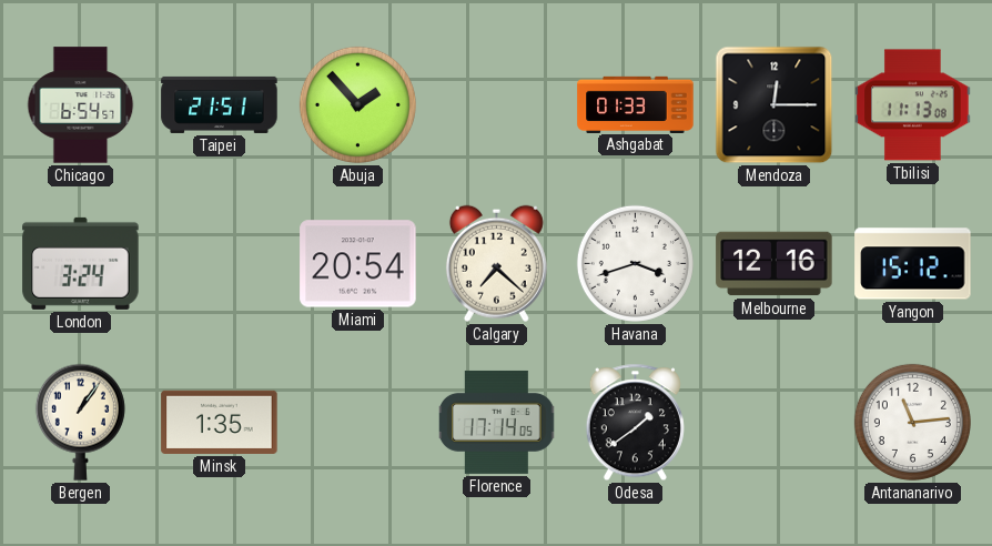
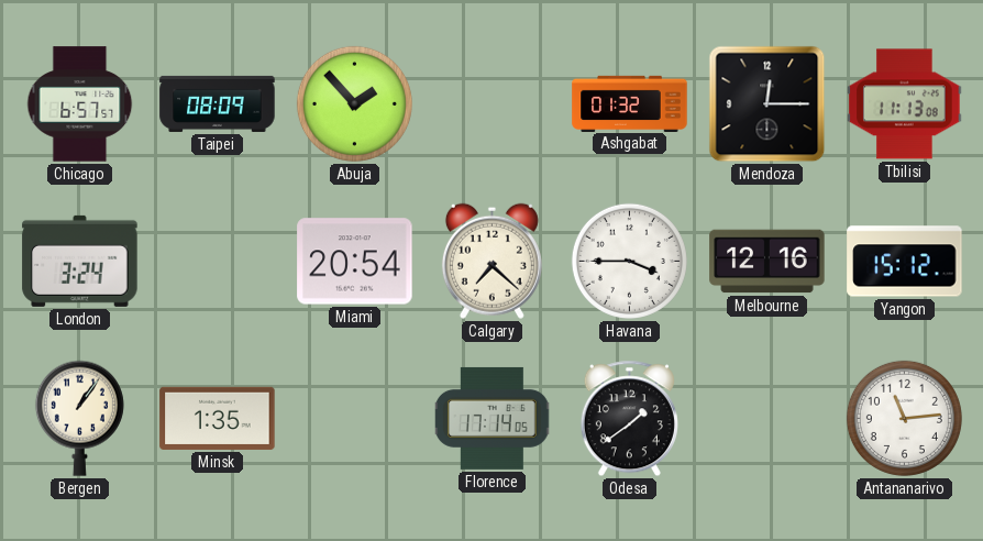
Chicago: 6:54 -> 6:57
Taipei: 21:51 -> 08:09
Ashgabat: 01:33 -> 01:32
Havana: 3:42 -> 3:45
